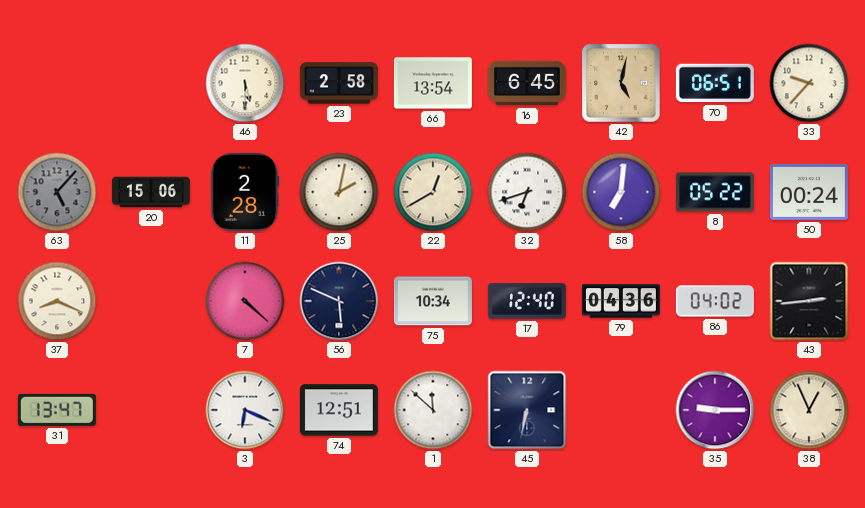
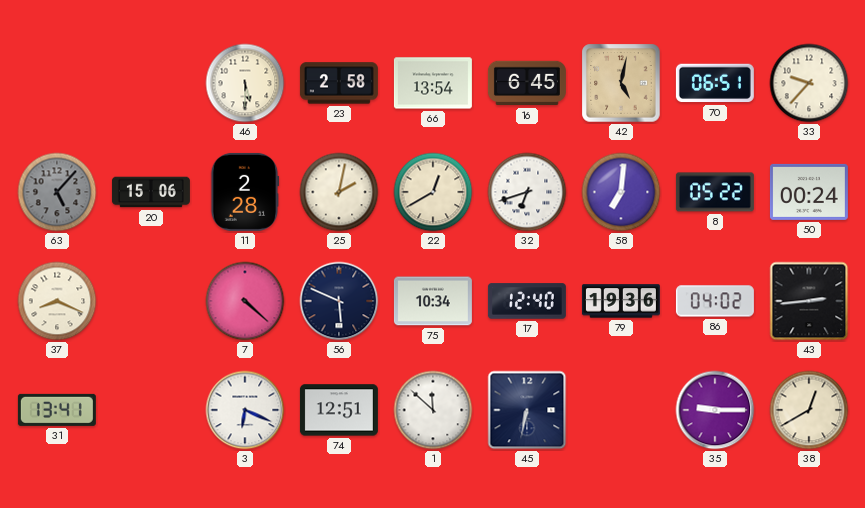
79: 04:36 -> 19:36
31: 13:47 -> 13:41
38: 12:56 -> 12:40
